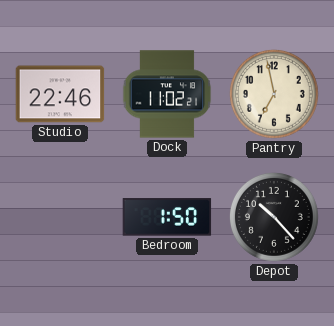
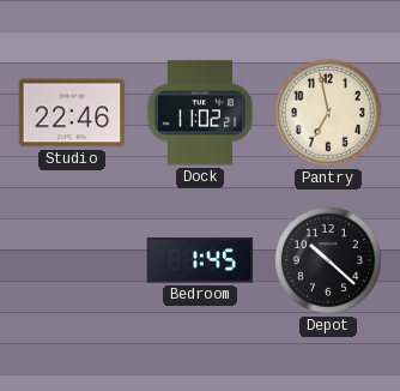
Bedroom: 1:50 -> 1:45
Depot: 10:23 -> 10:22
